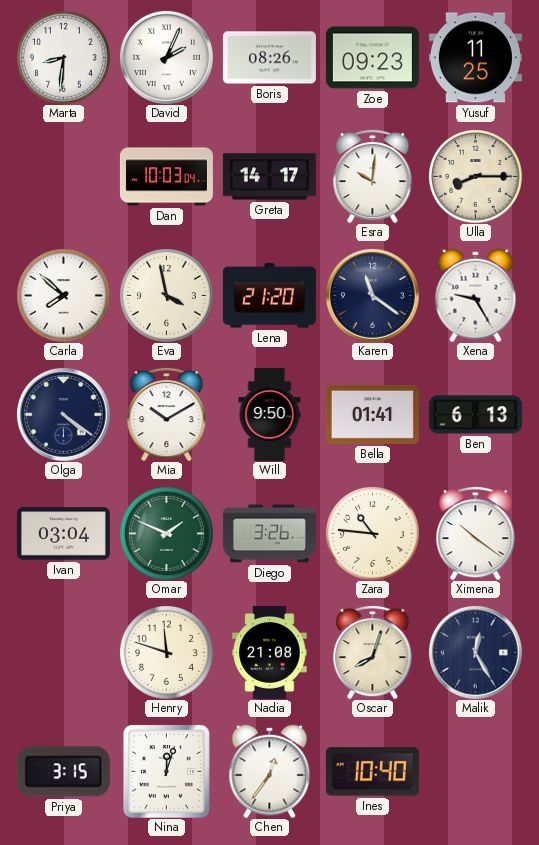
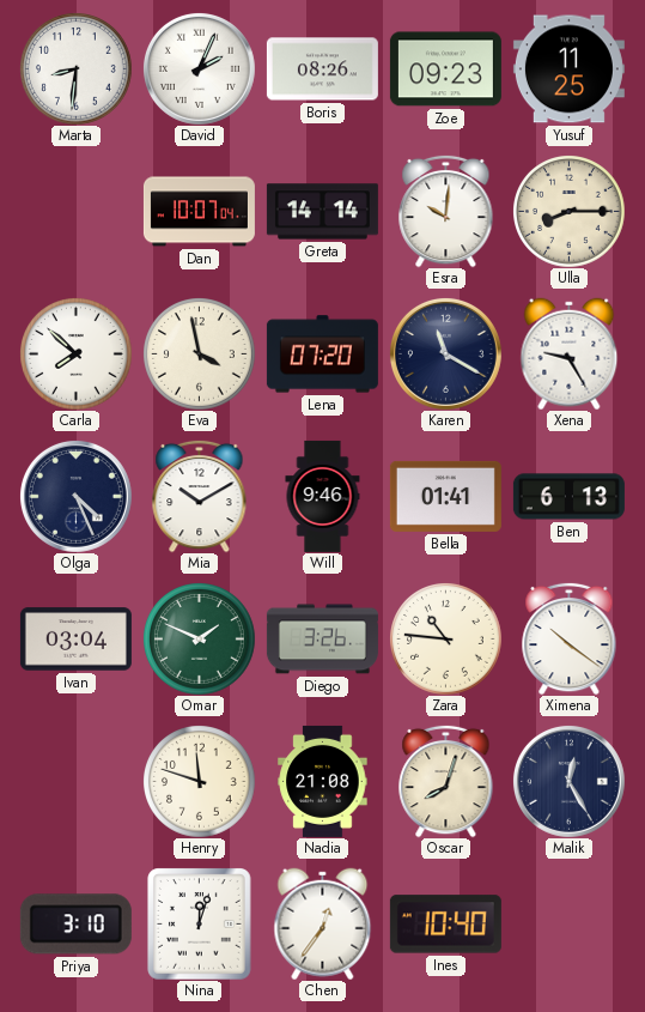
Dan: 10:03 -> 10:07
Greta: 14:17 -> 14:14
Lena: 21:20 -> 07:20
Karen: 11:21 -> 11:20
Olga: 4:21 -> 4:26
Will: 9:50 -> 9:46
Priya: 3:15 -> 3:10
